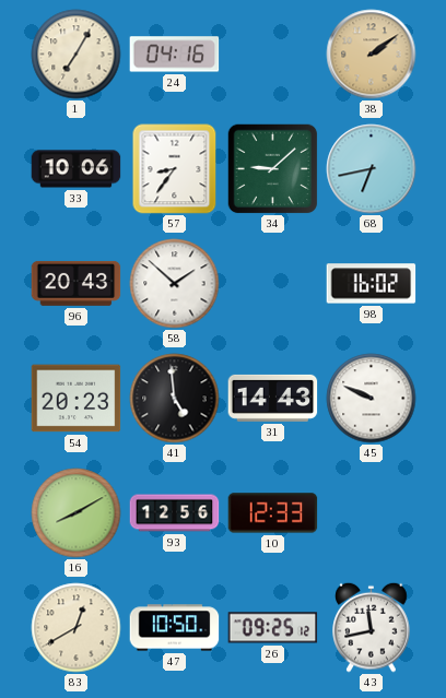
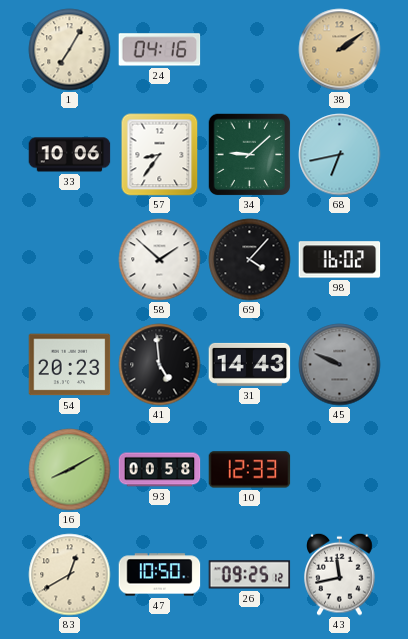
96: 20:43 -> none
69: none -> 4:07
45 dial: white -> grey
93: 12:56 -> 00:58
